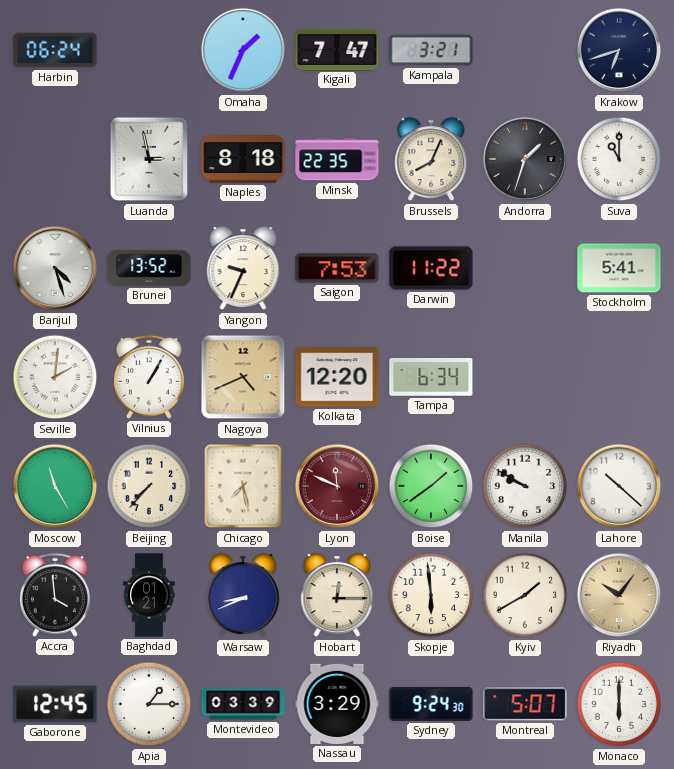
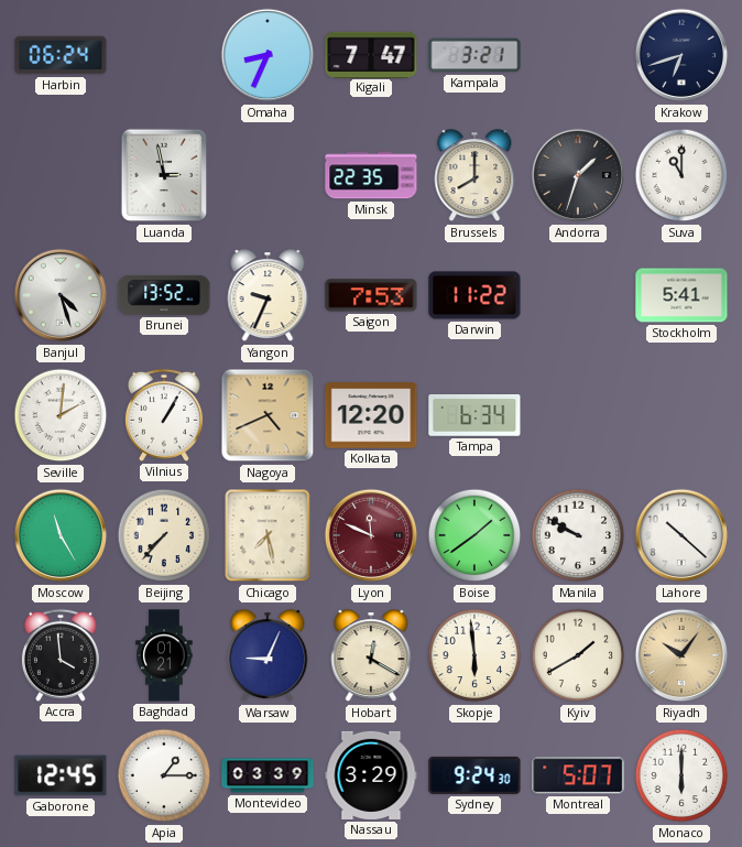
Omaha: 1:34 -> 8:34
Naples: 8:18 -> none
Brussels: 8:04 -> 8:00
Warsaw: 8:41 -> 9:04
Hobart: 12:15 -> 12:20
